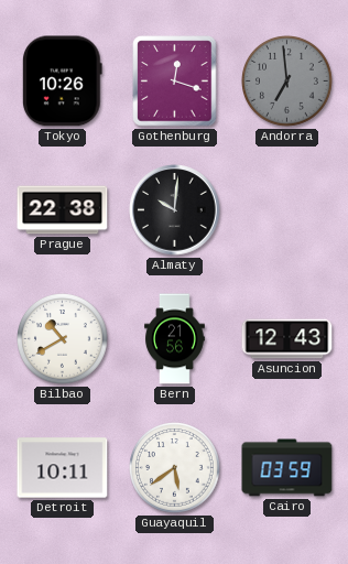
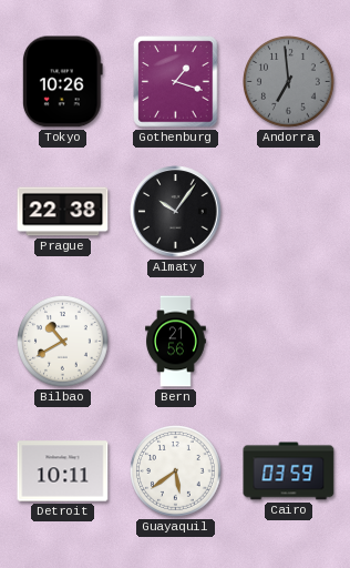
Gothenburg: 12:18 -> 1:18
Almaty: 10:01 -> 10:06
Asuncion: 12:43 -> none
